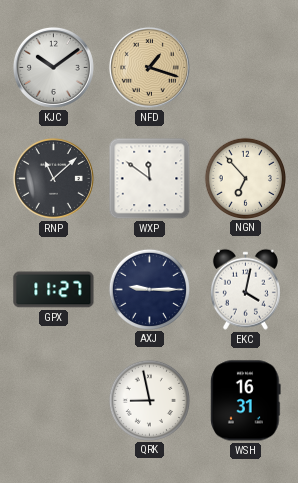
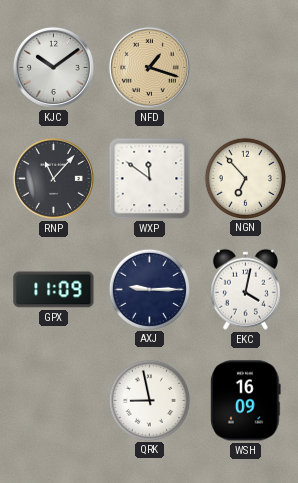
RNP: 11:08 -> 11:07
GPX: 11:27 -> 11:09
WSH: 16:31 -> 16:09
